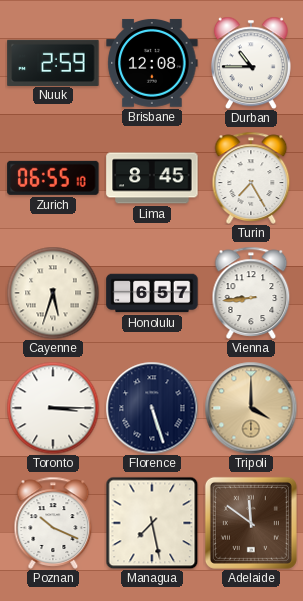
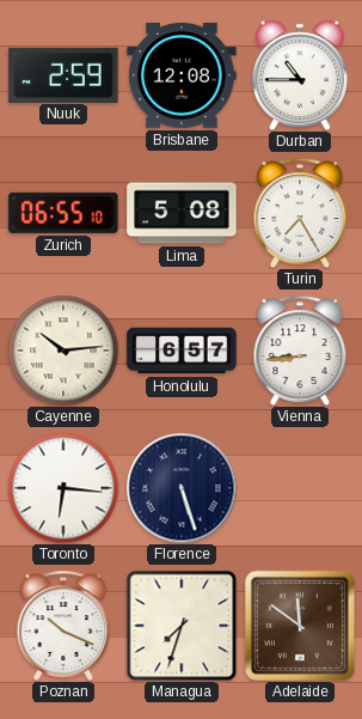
Lima: 8:45 -> 5:08
Cayenne: 5:33 -> 10:14
Toronto: 3:15 -> 6:16
Tripoli: 4:00 -> none
Managua: 7:28 -> 7:33
